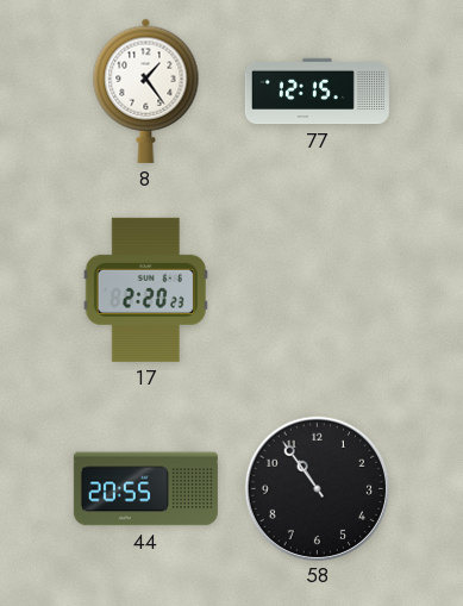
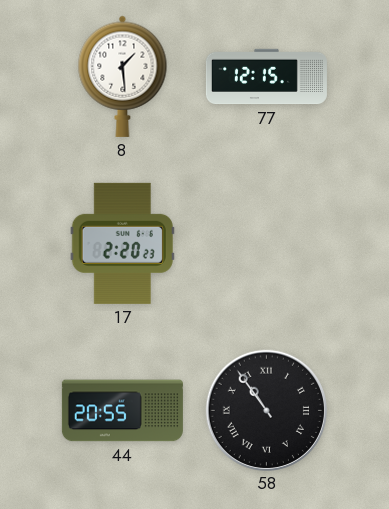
8: 1:24 -> 1:29
58 numerals: Arabic -> Roman
